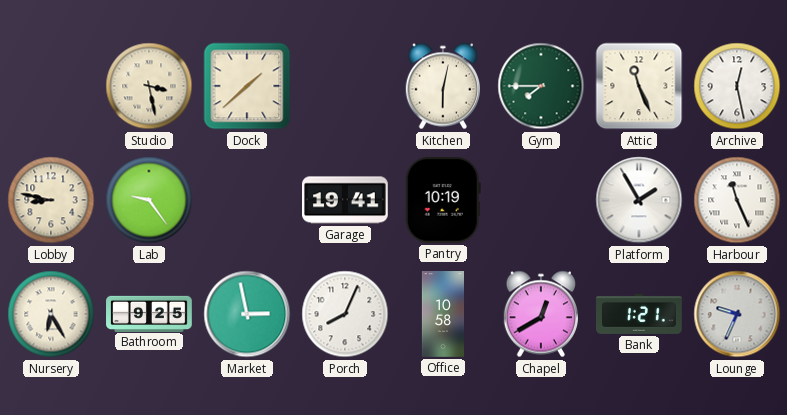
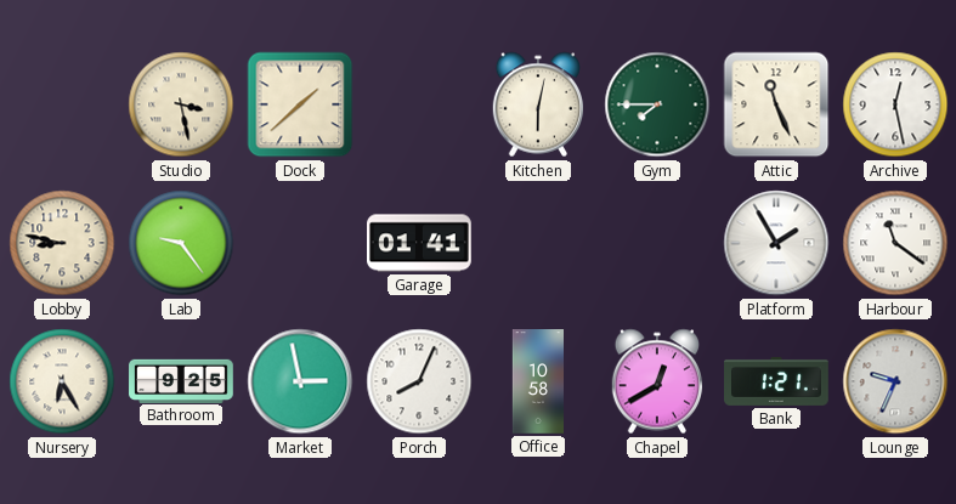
Garage: 19:41 -> 01:41
Pantry: 10:19 -> none
Harbour: 11:26 -> 11:21
